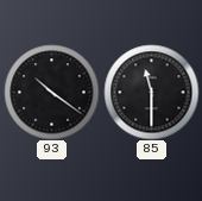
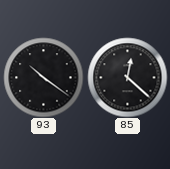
85: 11:30 -> 12:22
